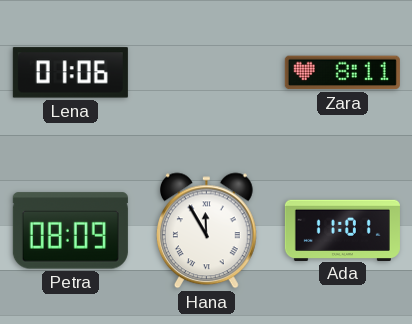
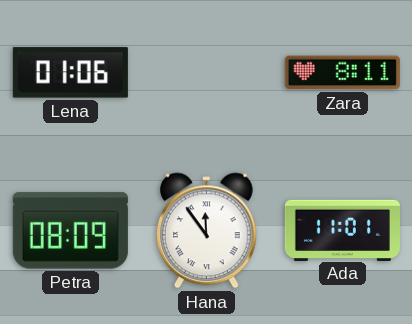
Hana: 11:55 -> 11:54
